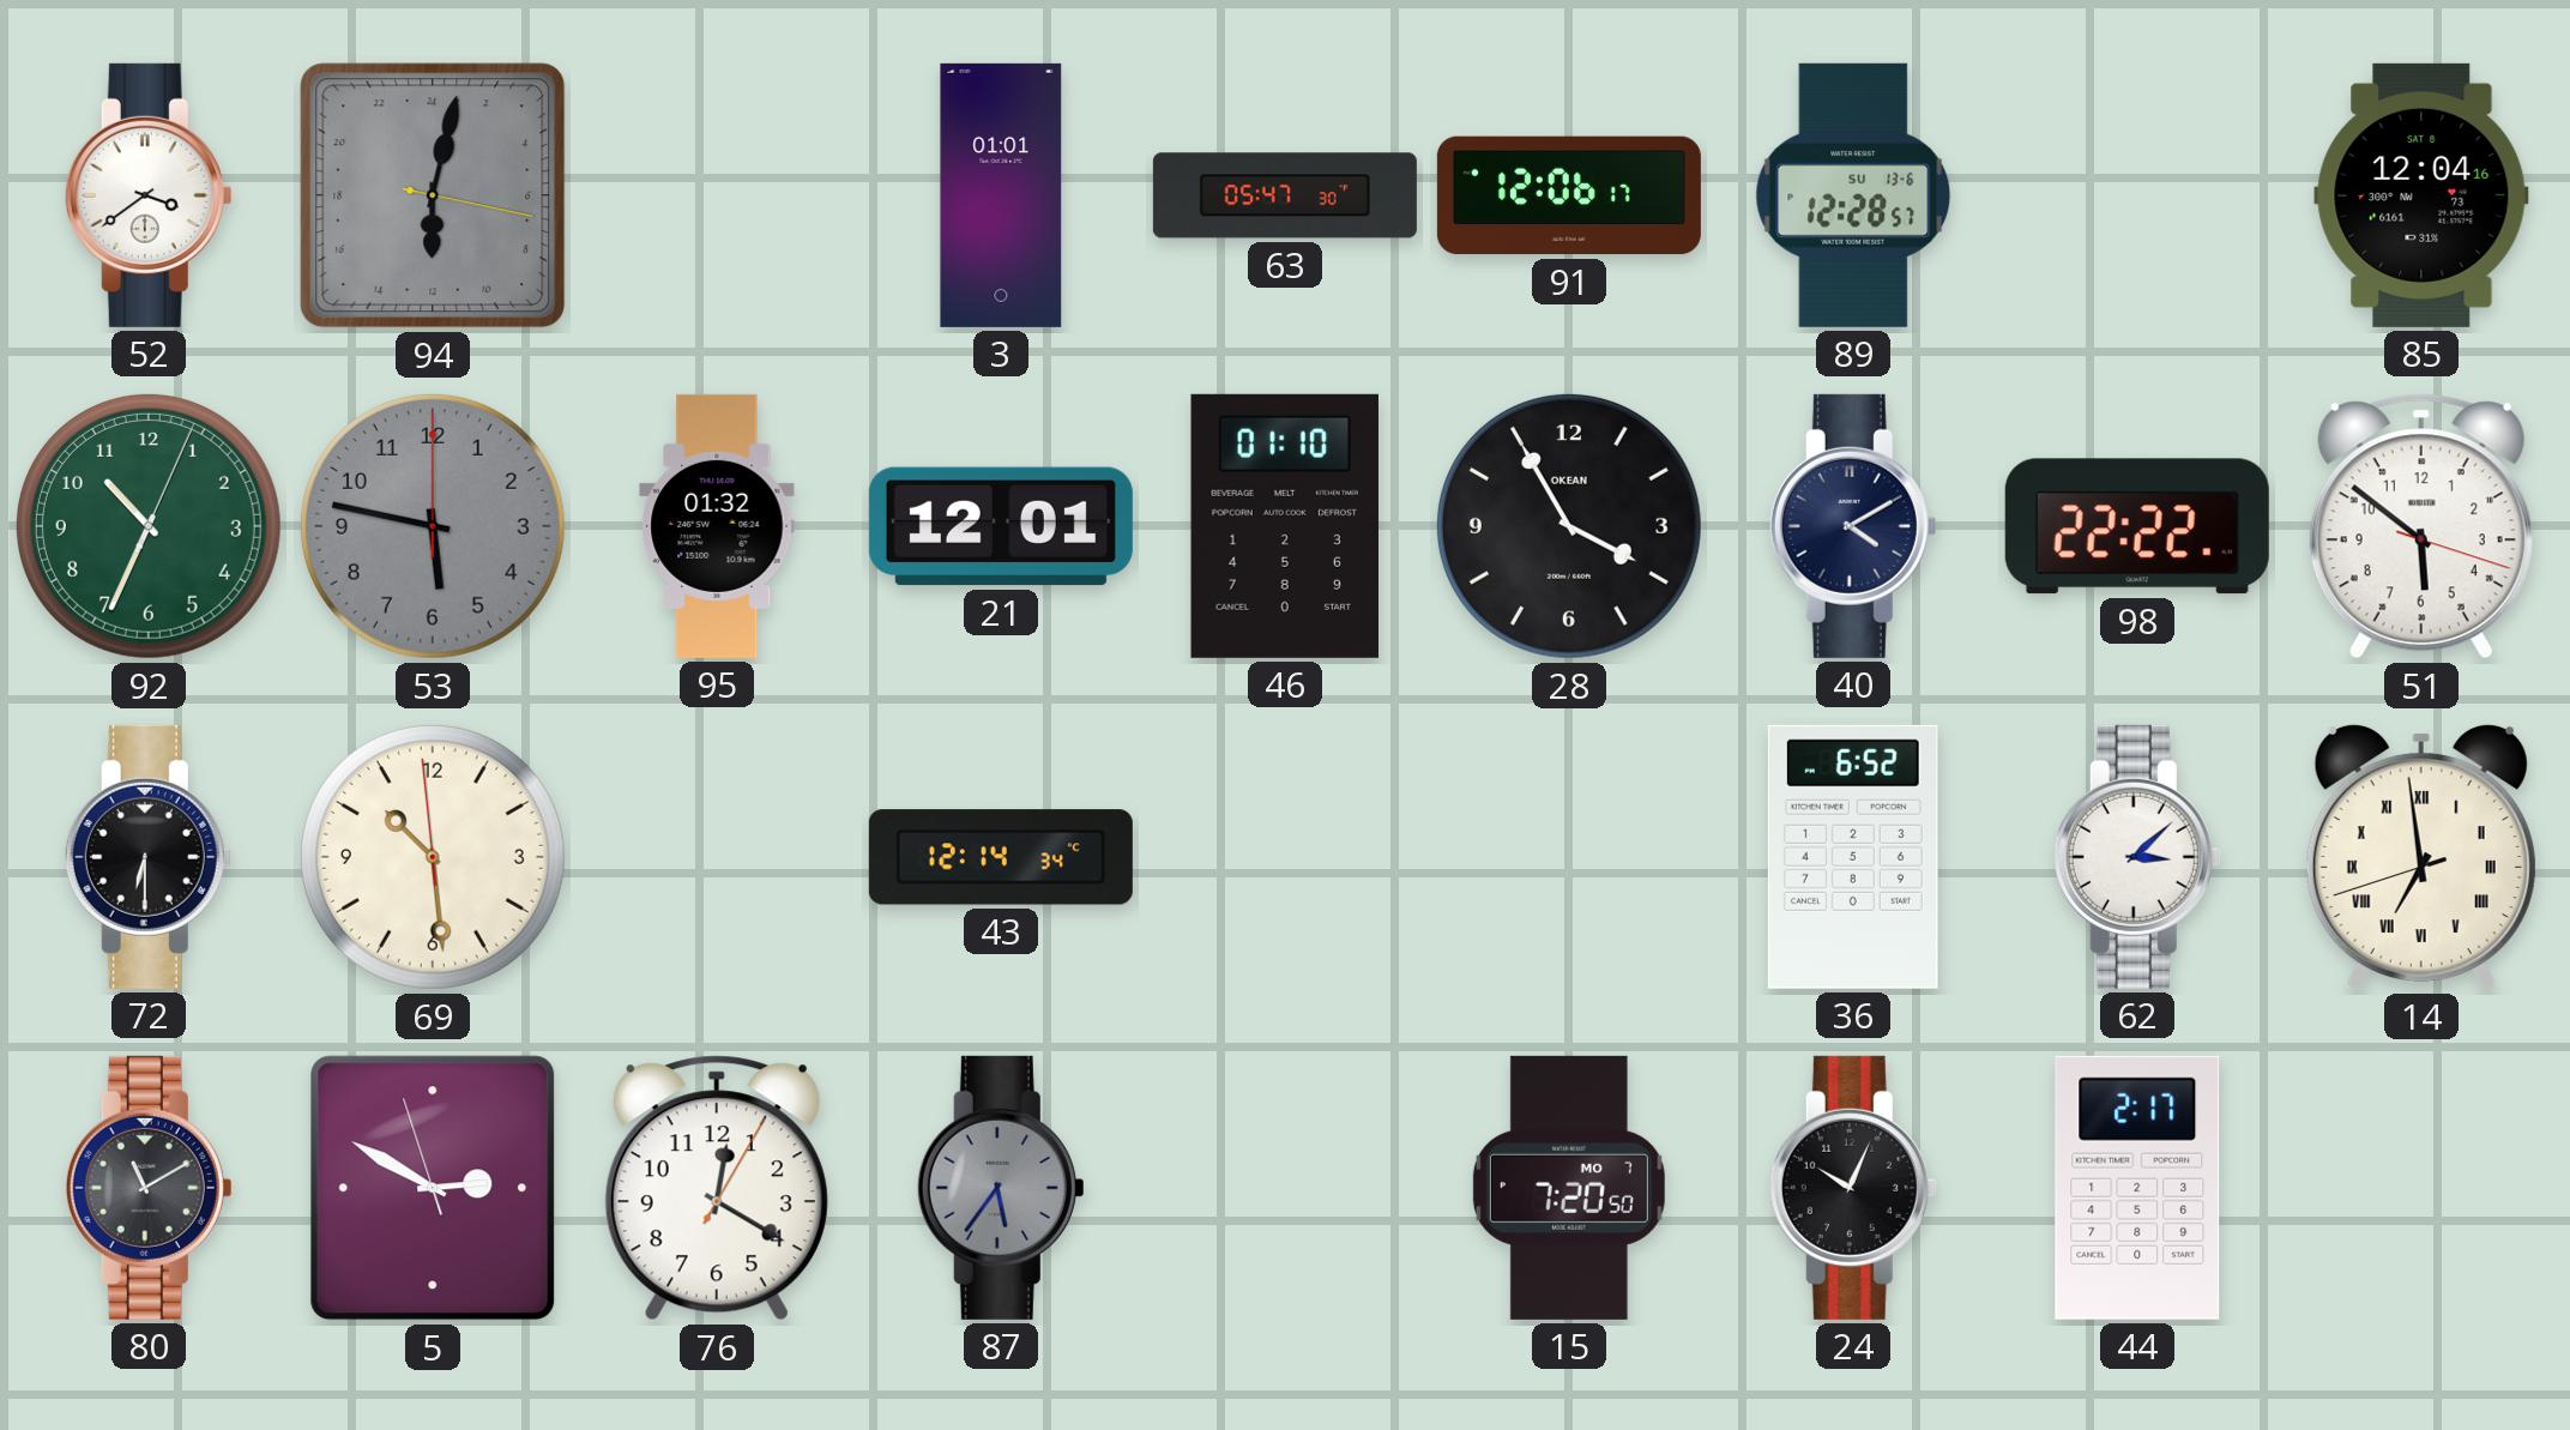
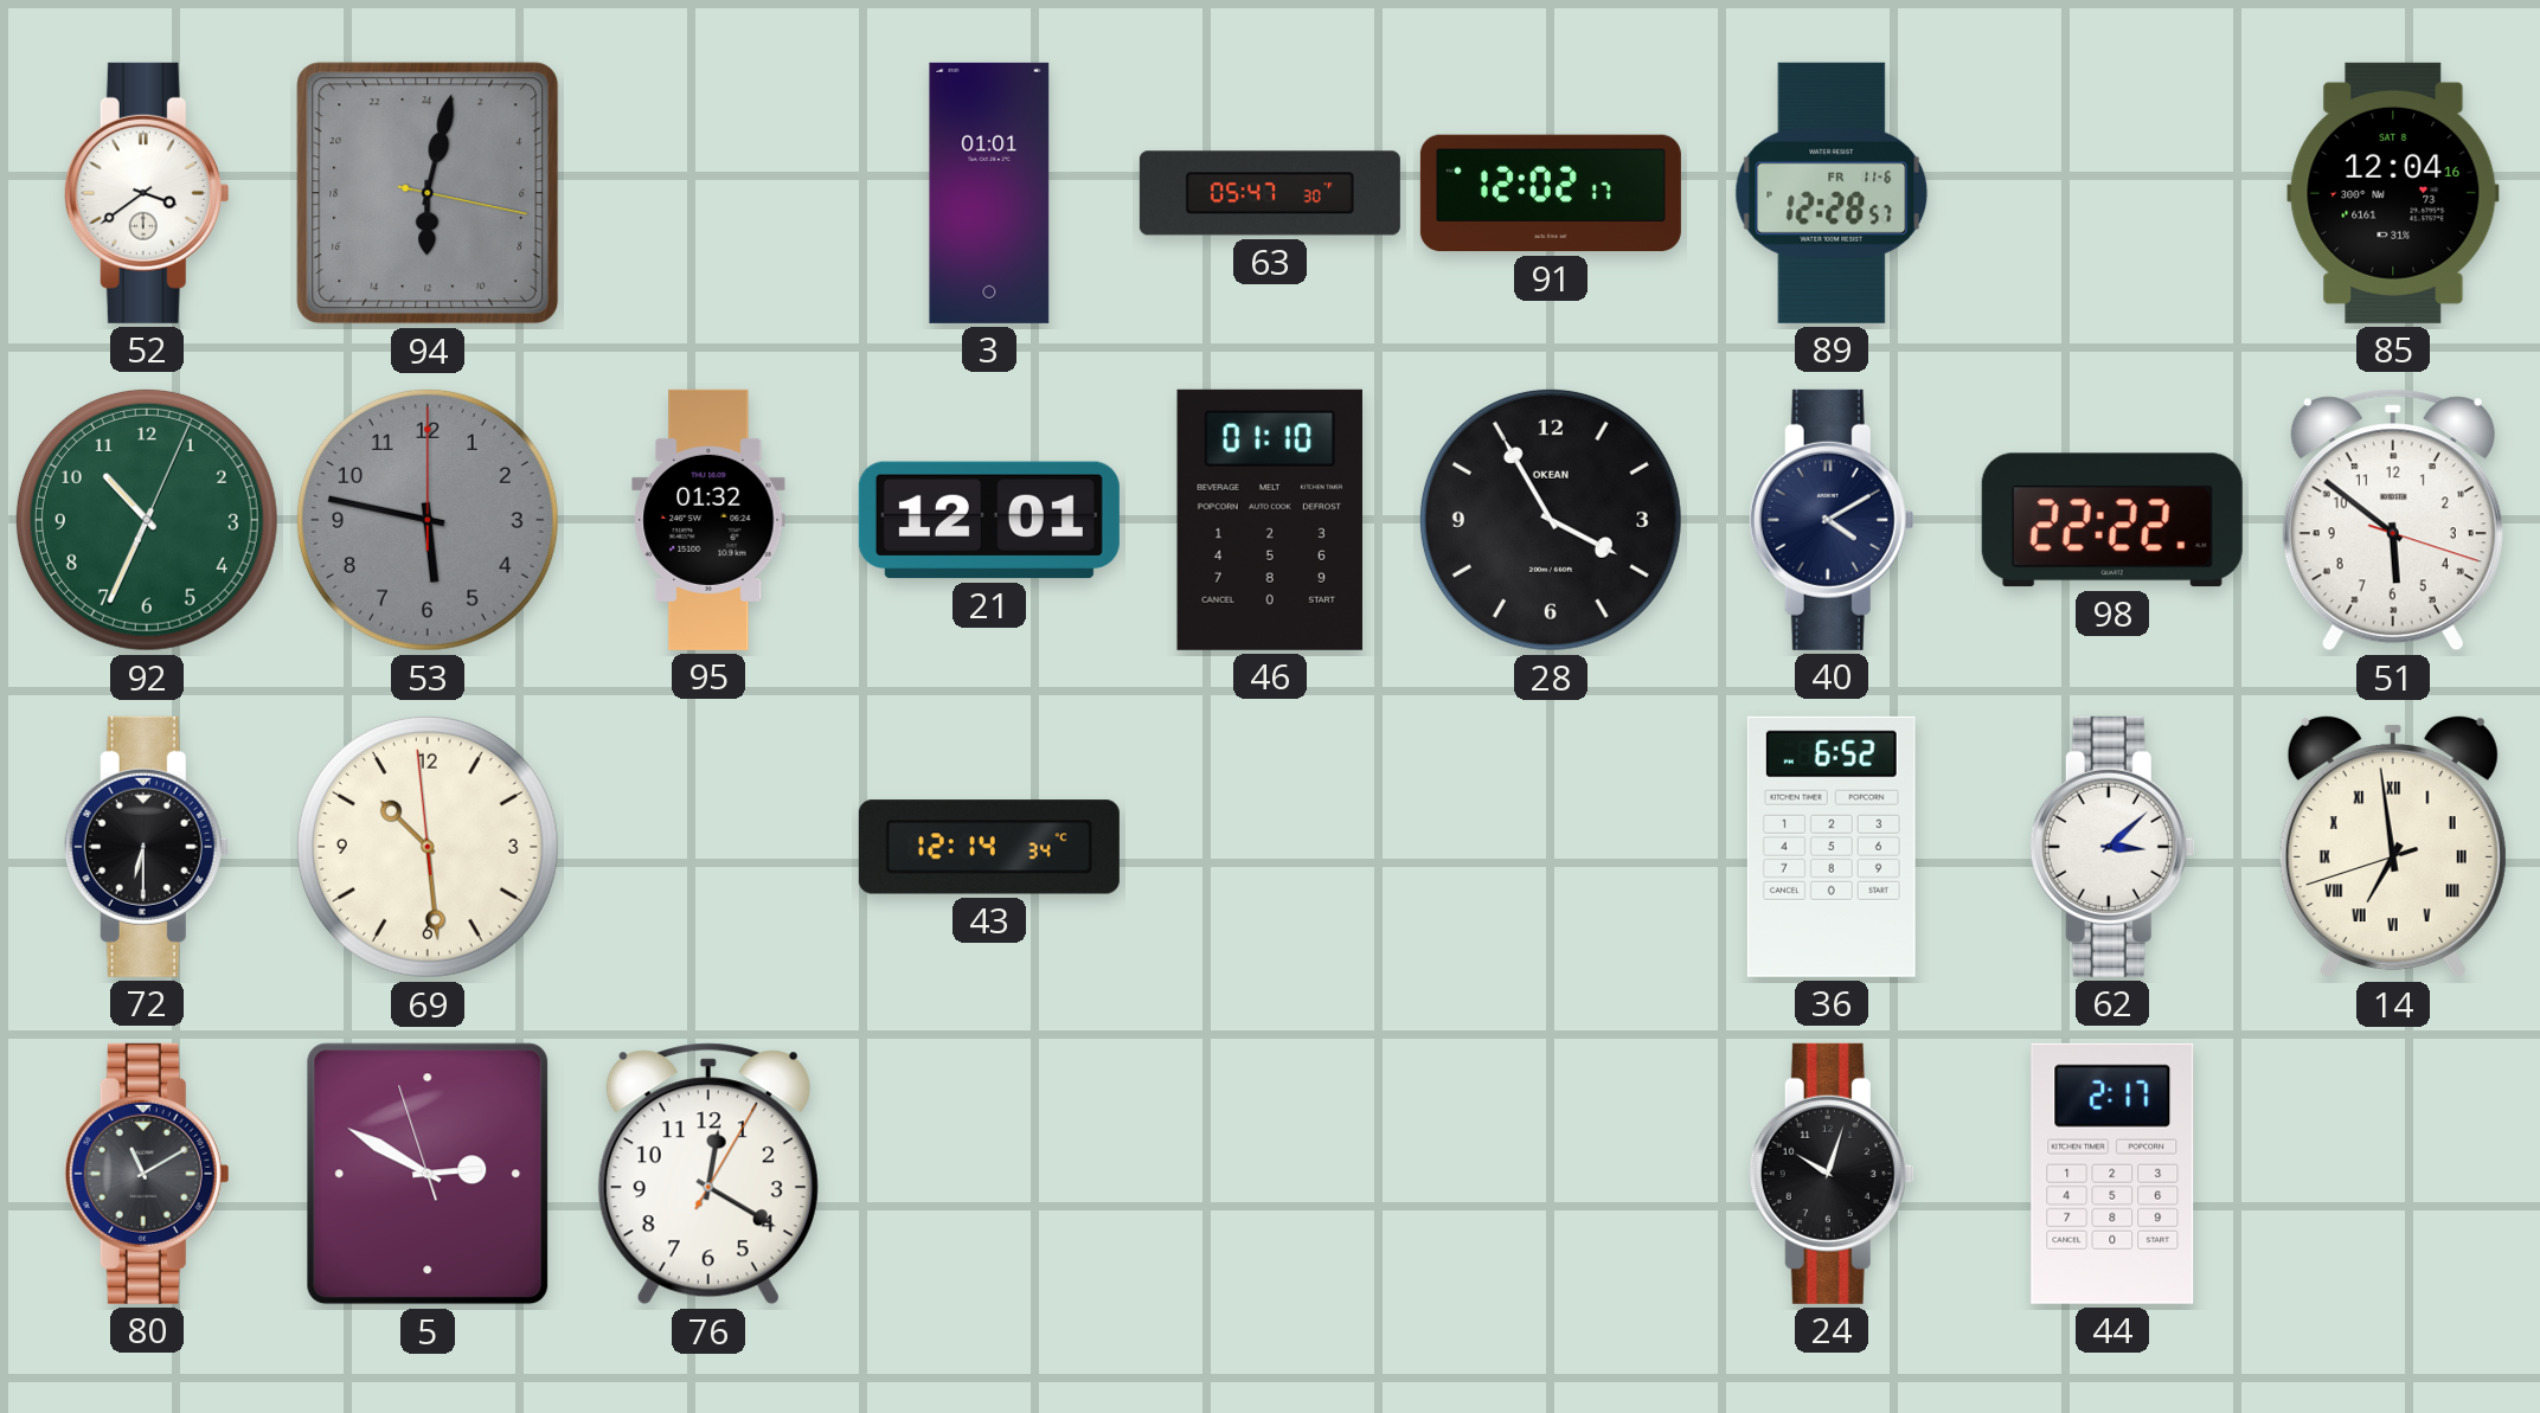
91: 12:06 -> 12:02
89 date: SU 13-6 -> FR 11-6
87: 5:36 -> none
15: 7:20 -> none
24: 10:04 -> 10:03
